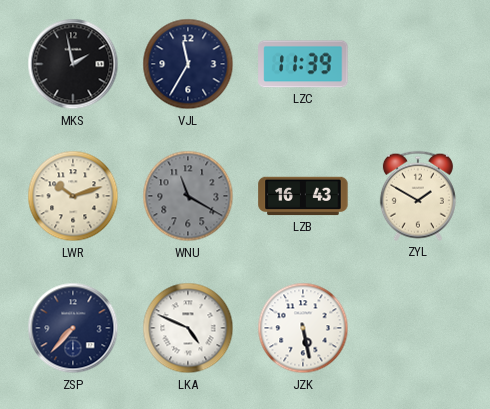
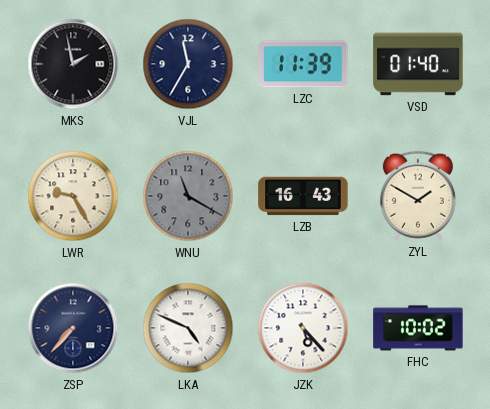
VSD: none -> 01:40
LWR: 10:12 -> 9:25
JZK: 5:28 -> 5:23
FHC: none -> 10:02
